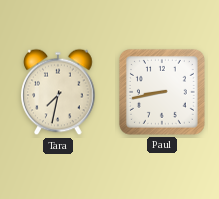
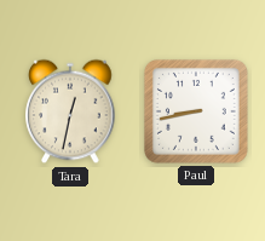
Tara: 7:32 -> 12:32
